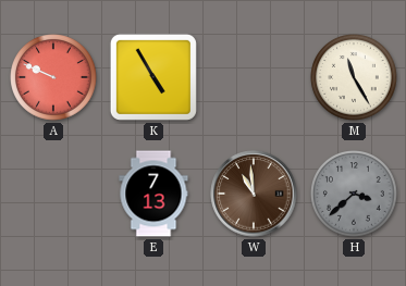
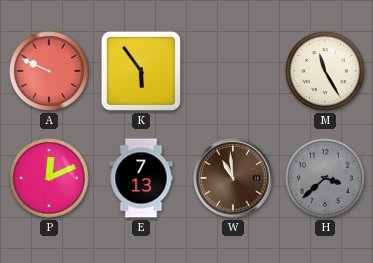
K: 4:55 -> 5:54
P: none -> 12:11
